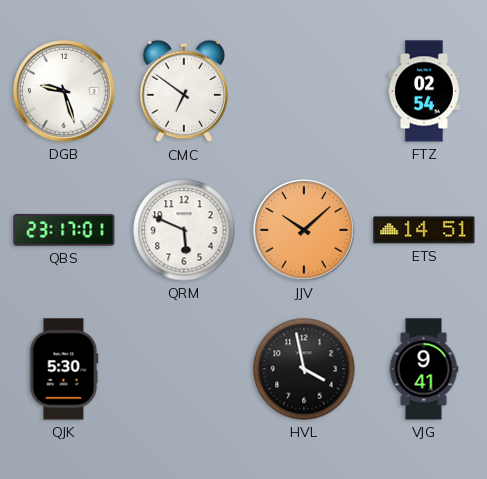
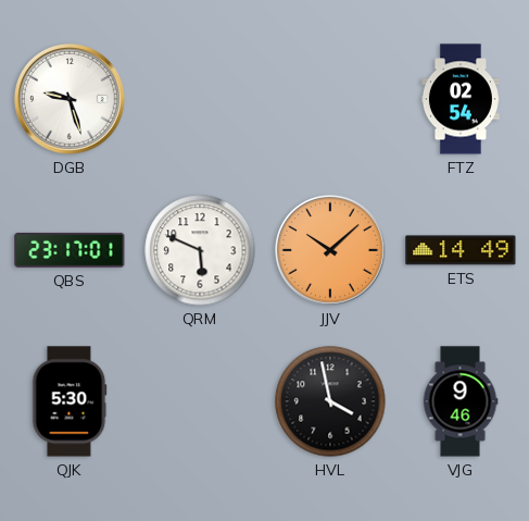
CMC: 6:51 -> none
ETS: 14:51 -> 14:49
VJG: 9:41 -> 9:46
